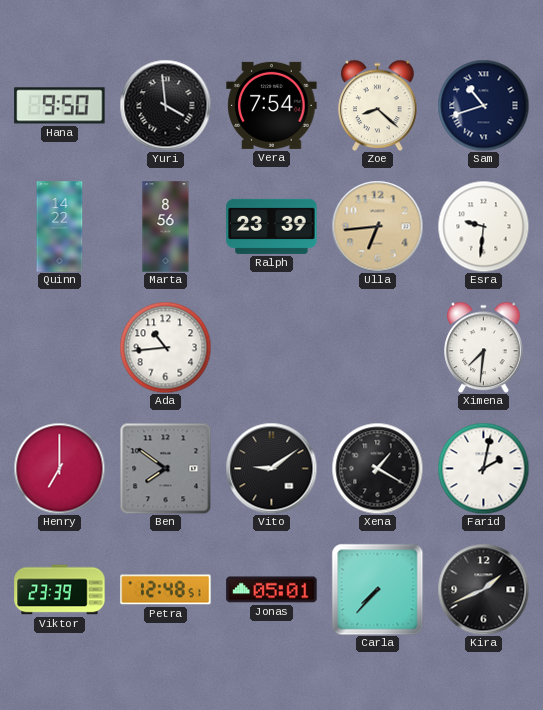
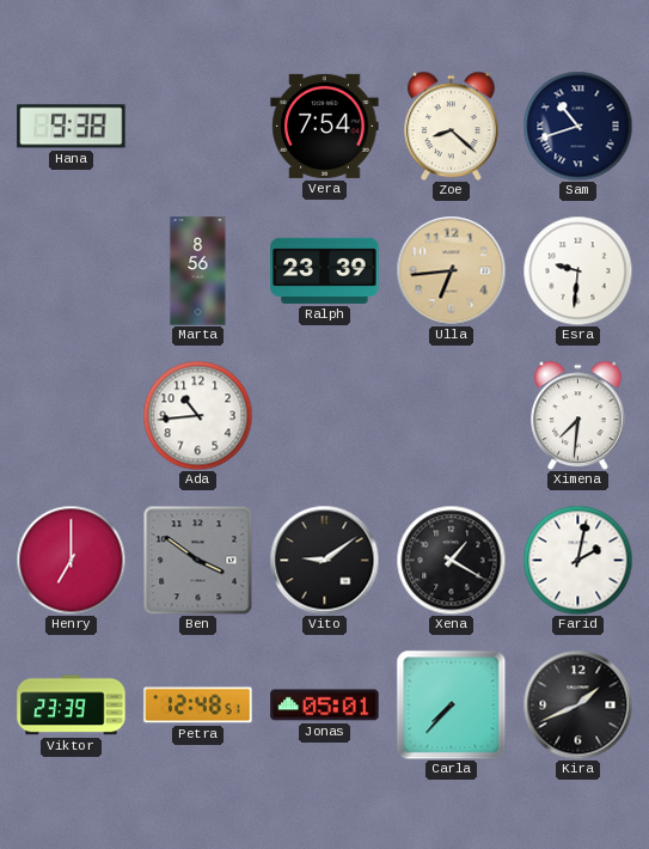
Hana: 9:50 -> 9:38
Yuri: 3:59 -> none
Quinn: 14:22 -> none
Ben: 7:51 -> 3:51
